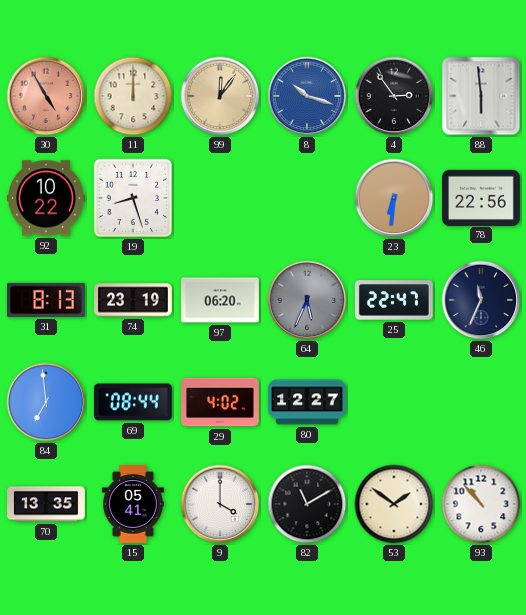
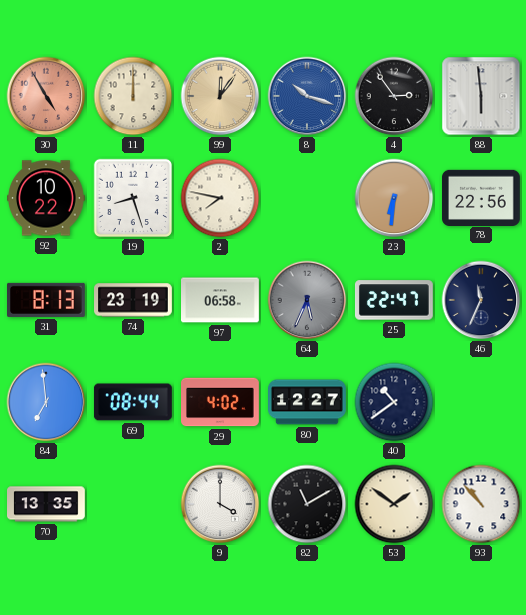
2: none -> 7:47
97: 06:20 -> 06:58
40: none -> 10:39
15: 05:41 -> none
